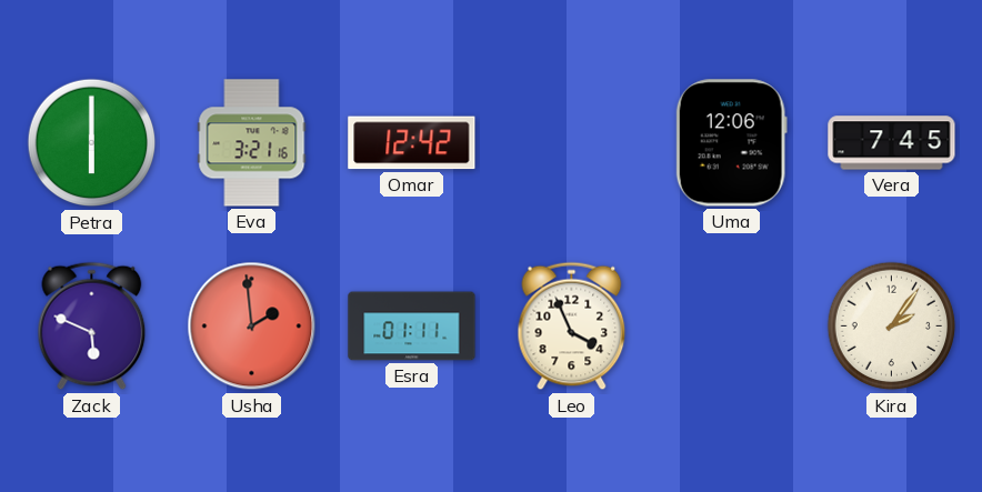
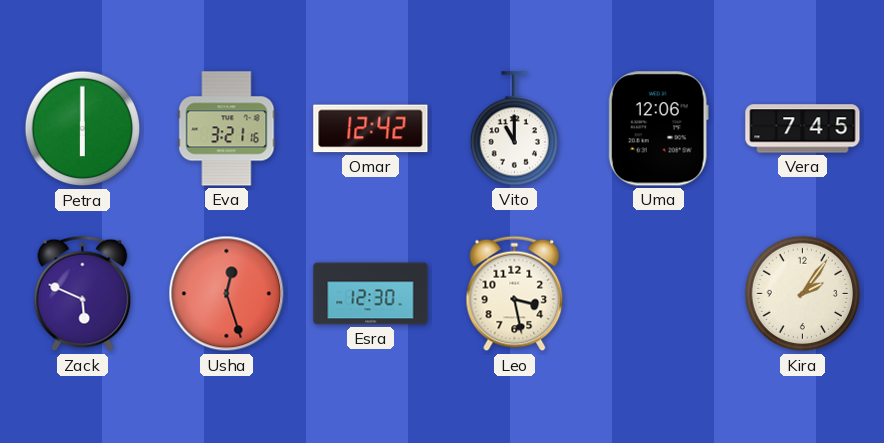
Vito: none -> 11:00
Usha: 1:59 -> 12:27
Esra: 01:11 -> 12:30
Leo: 3:56 -> 3:28
